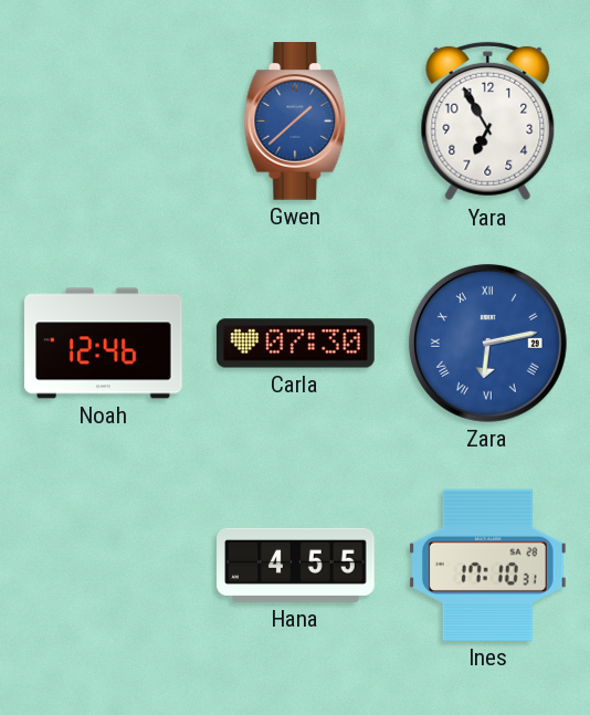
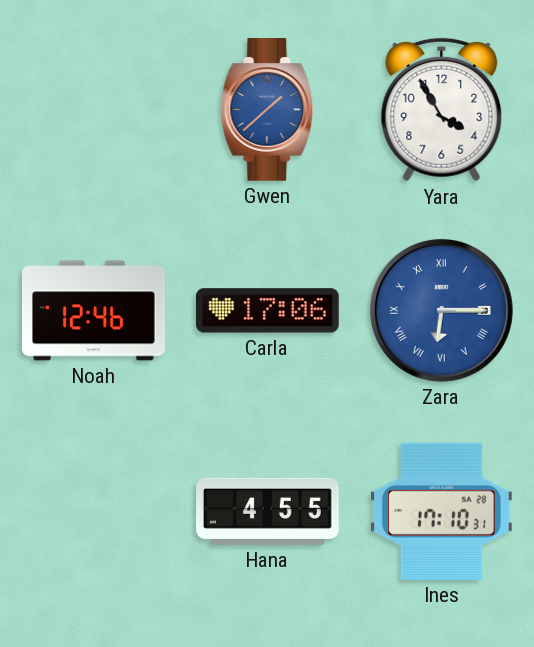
Yara: 6:55 -> 3:55
Carla: 07:30 -> 17:06
Zara: 6:13 -> 6:15
